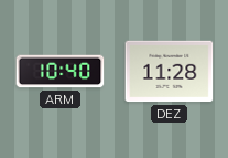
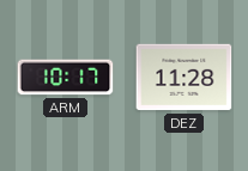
ARM: 10:40 -> 10:17
